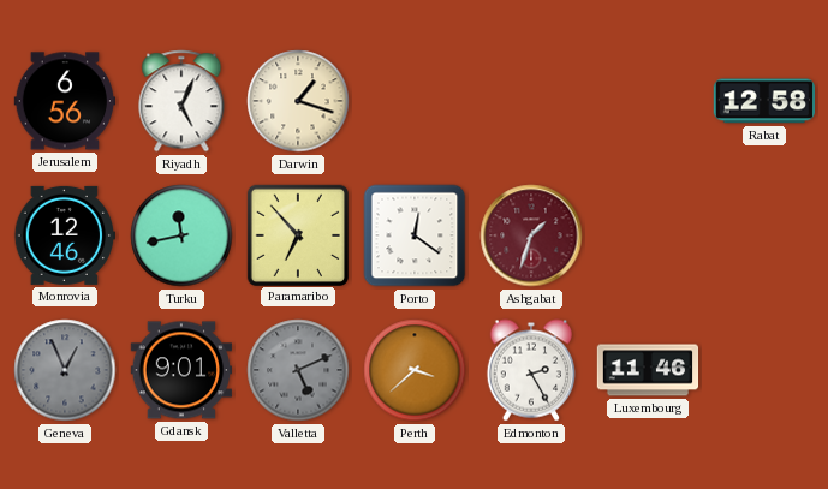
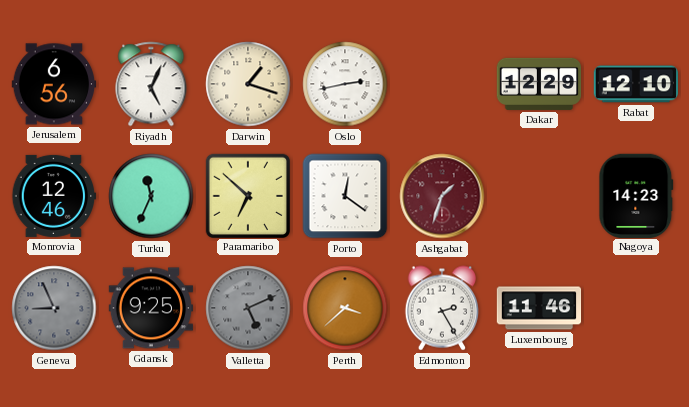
Oslo: none -> 2:43
Dakar: none -> 12:29
Rabat: 12:58 -> 12:10
Turku: 11:43 -> 11:34
Paramaribo: 6:53 -> 6:52
Nagoya: none -> 14:23
Geneva: 12:56 -> 8:56
Gdansk: 9:01 -> 9:25
